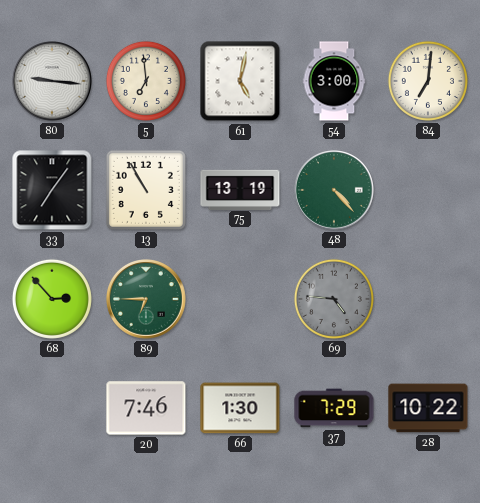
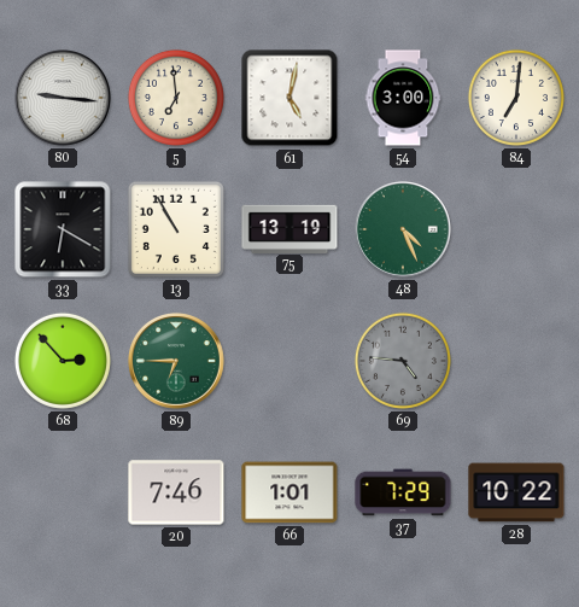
33: 7:06 -> 6:20
48: 4:23 -> 4:26
66: 1:30 -> 1:01
